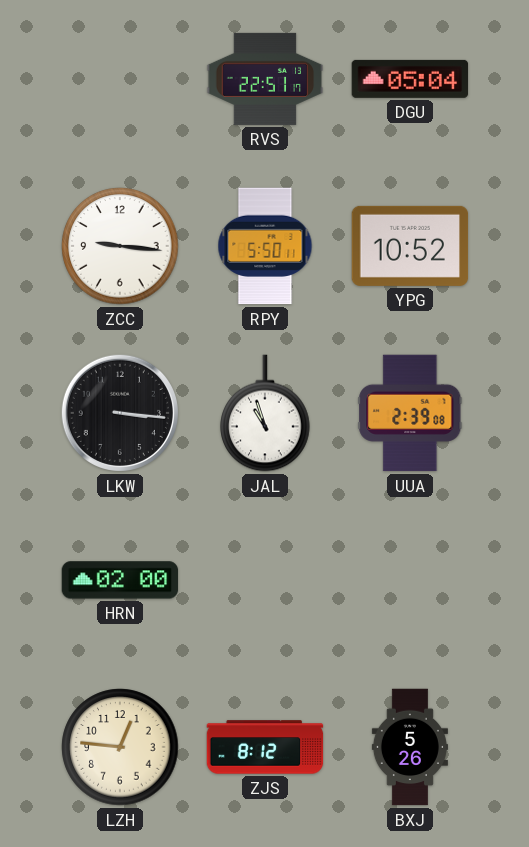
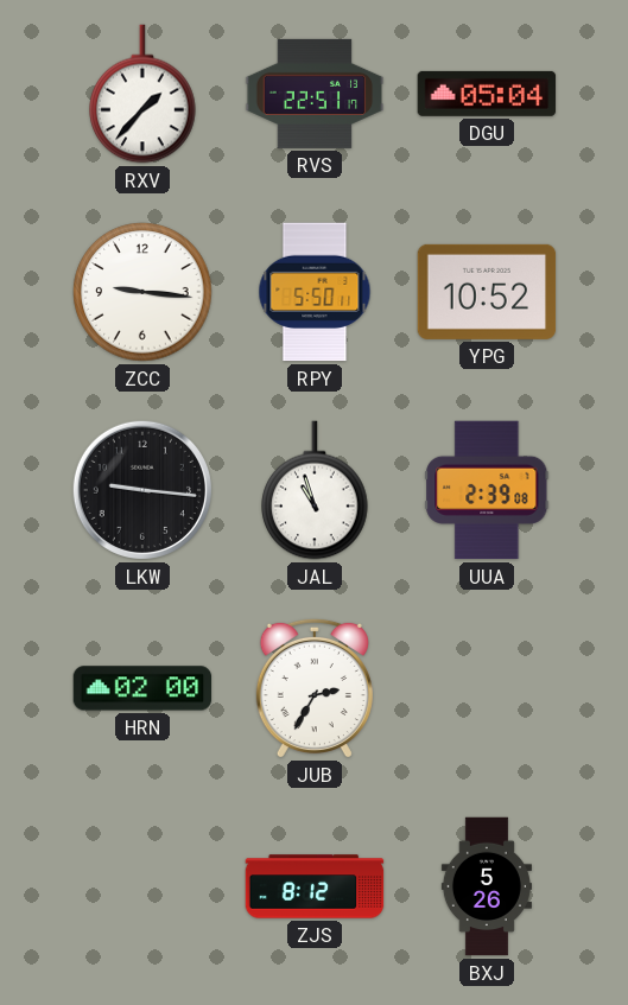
RXV: none -> 1:37
LKW: 3:16 -> 9:16
JUB: none -> 2:35
LZH: 12:46 -> none
